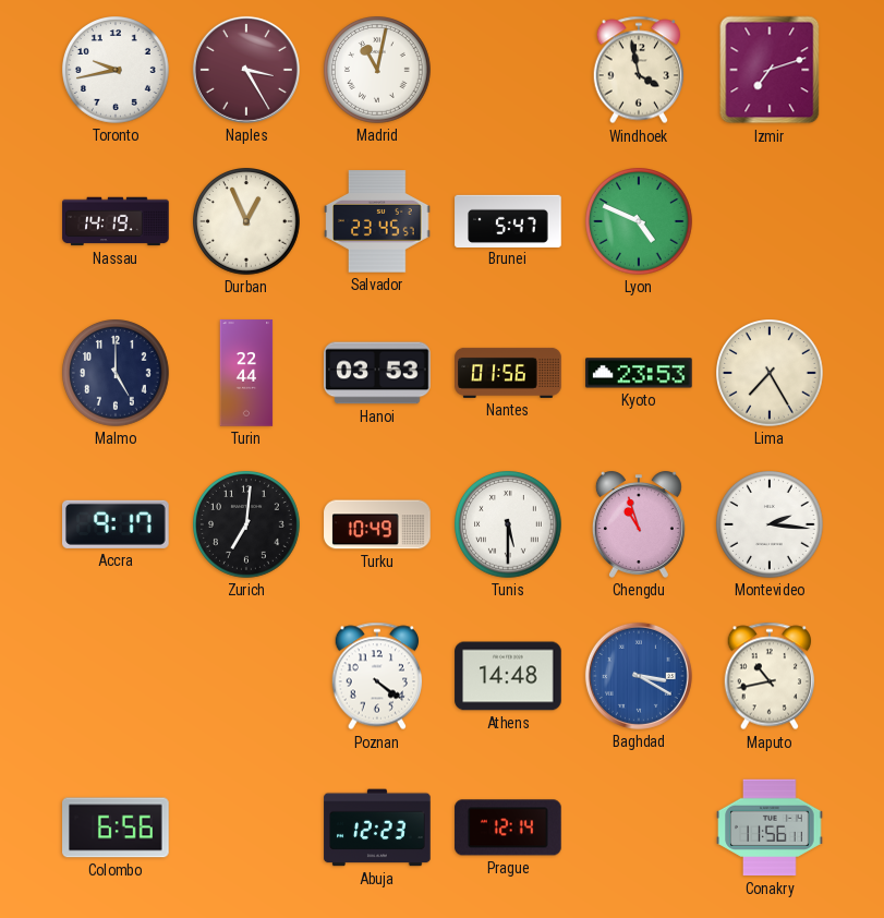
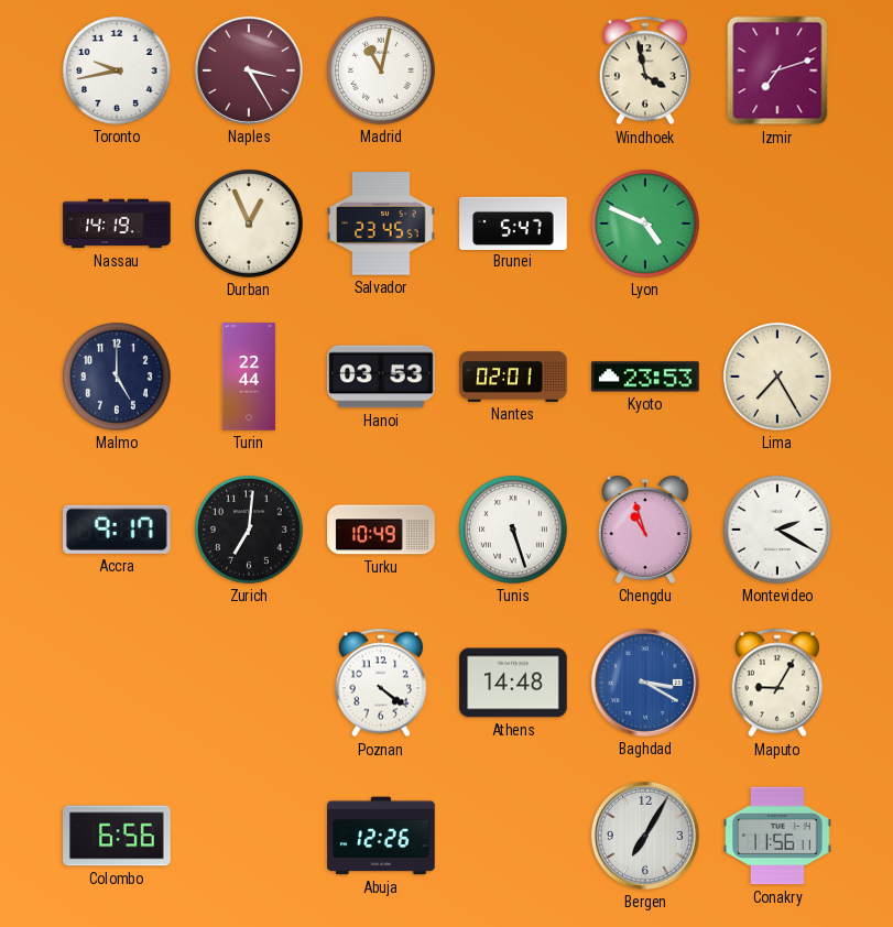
Nantes: 01:56 -> 02:01
Tunis: 5:30 -> 5:27
Montevideo: 2:16 -> 2:20
Maputo: 10:43 -> 9:05
Abuja: 12:23 -> 12:26
Prague: 12:14 -> none
Bergen: none -> 7:05
